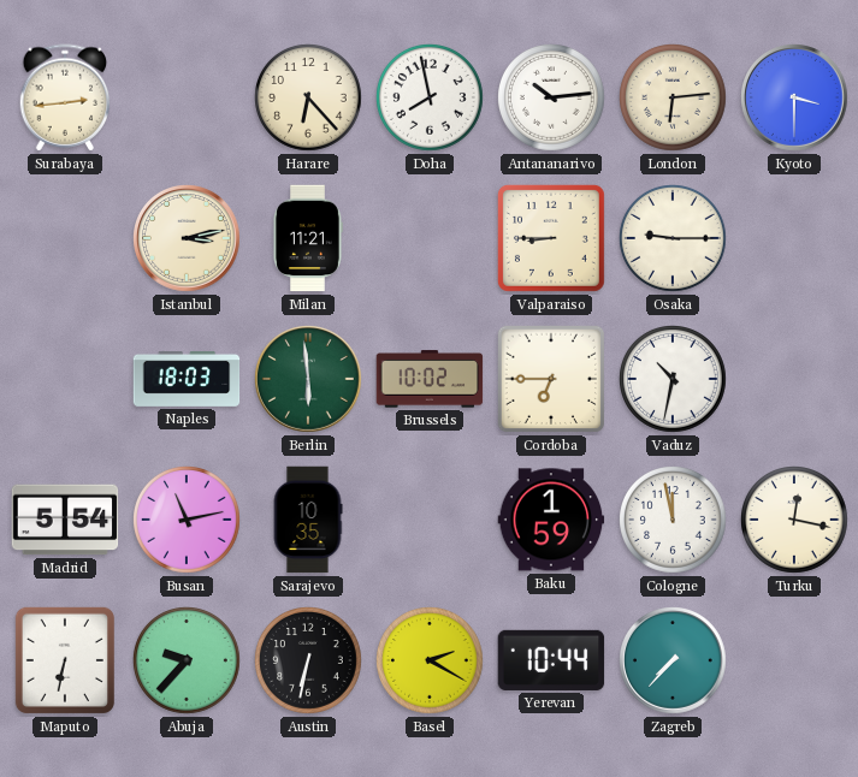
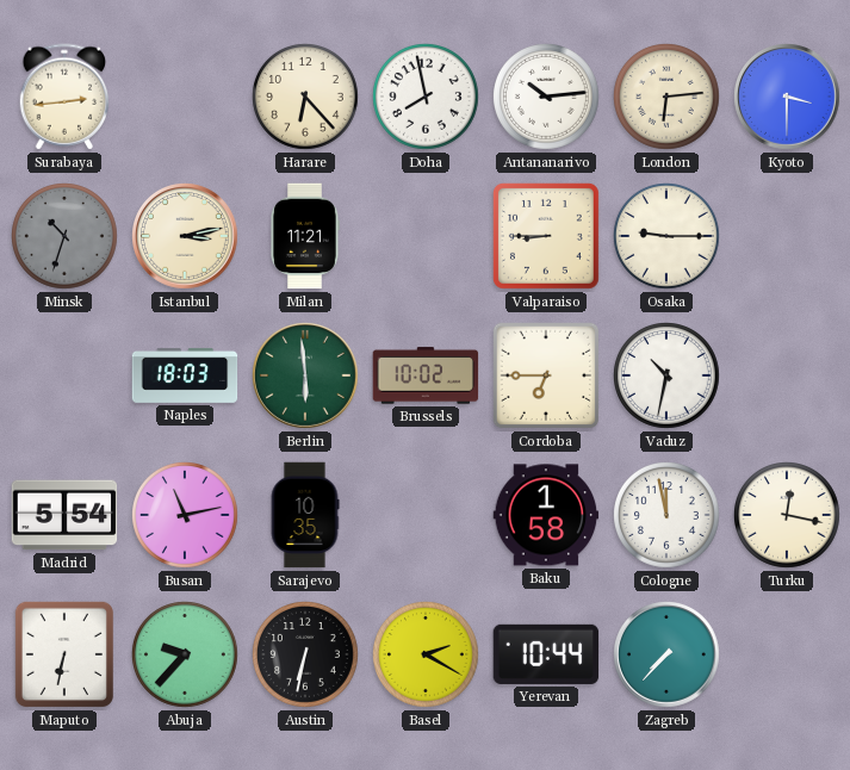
Minsk: none -> 10:33
Baku: 1:59 -> 1:58
